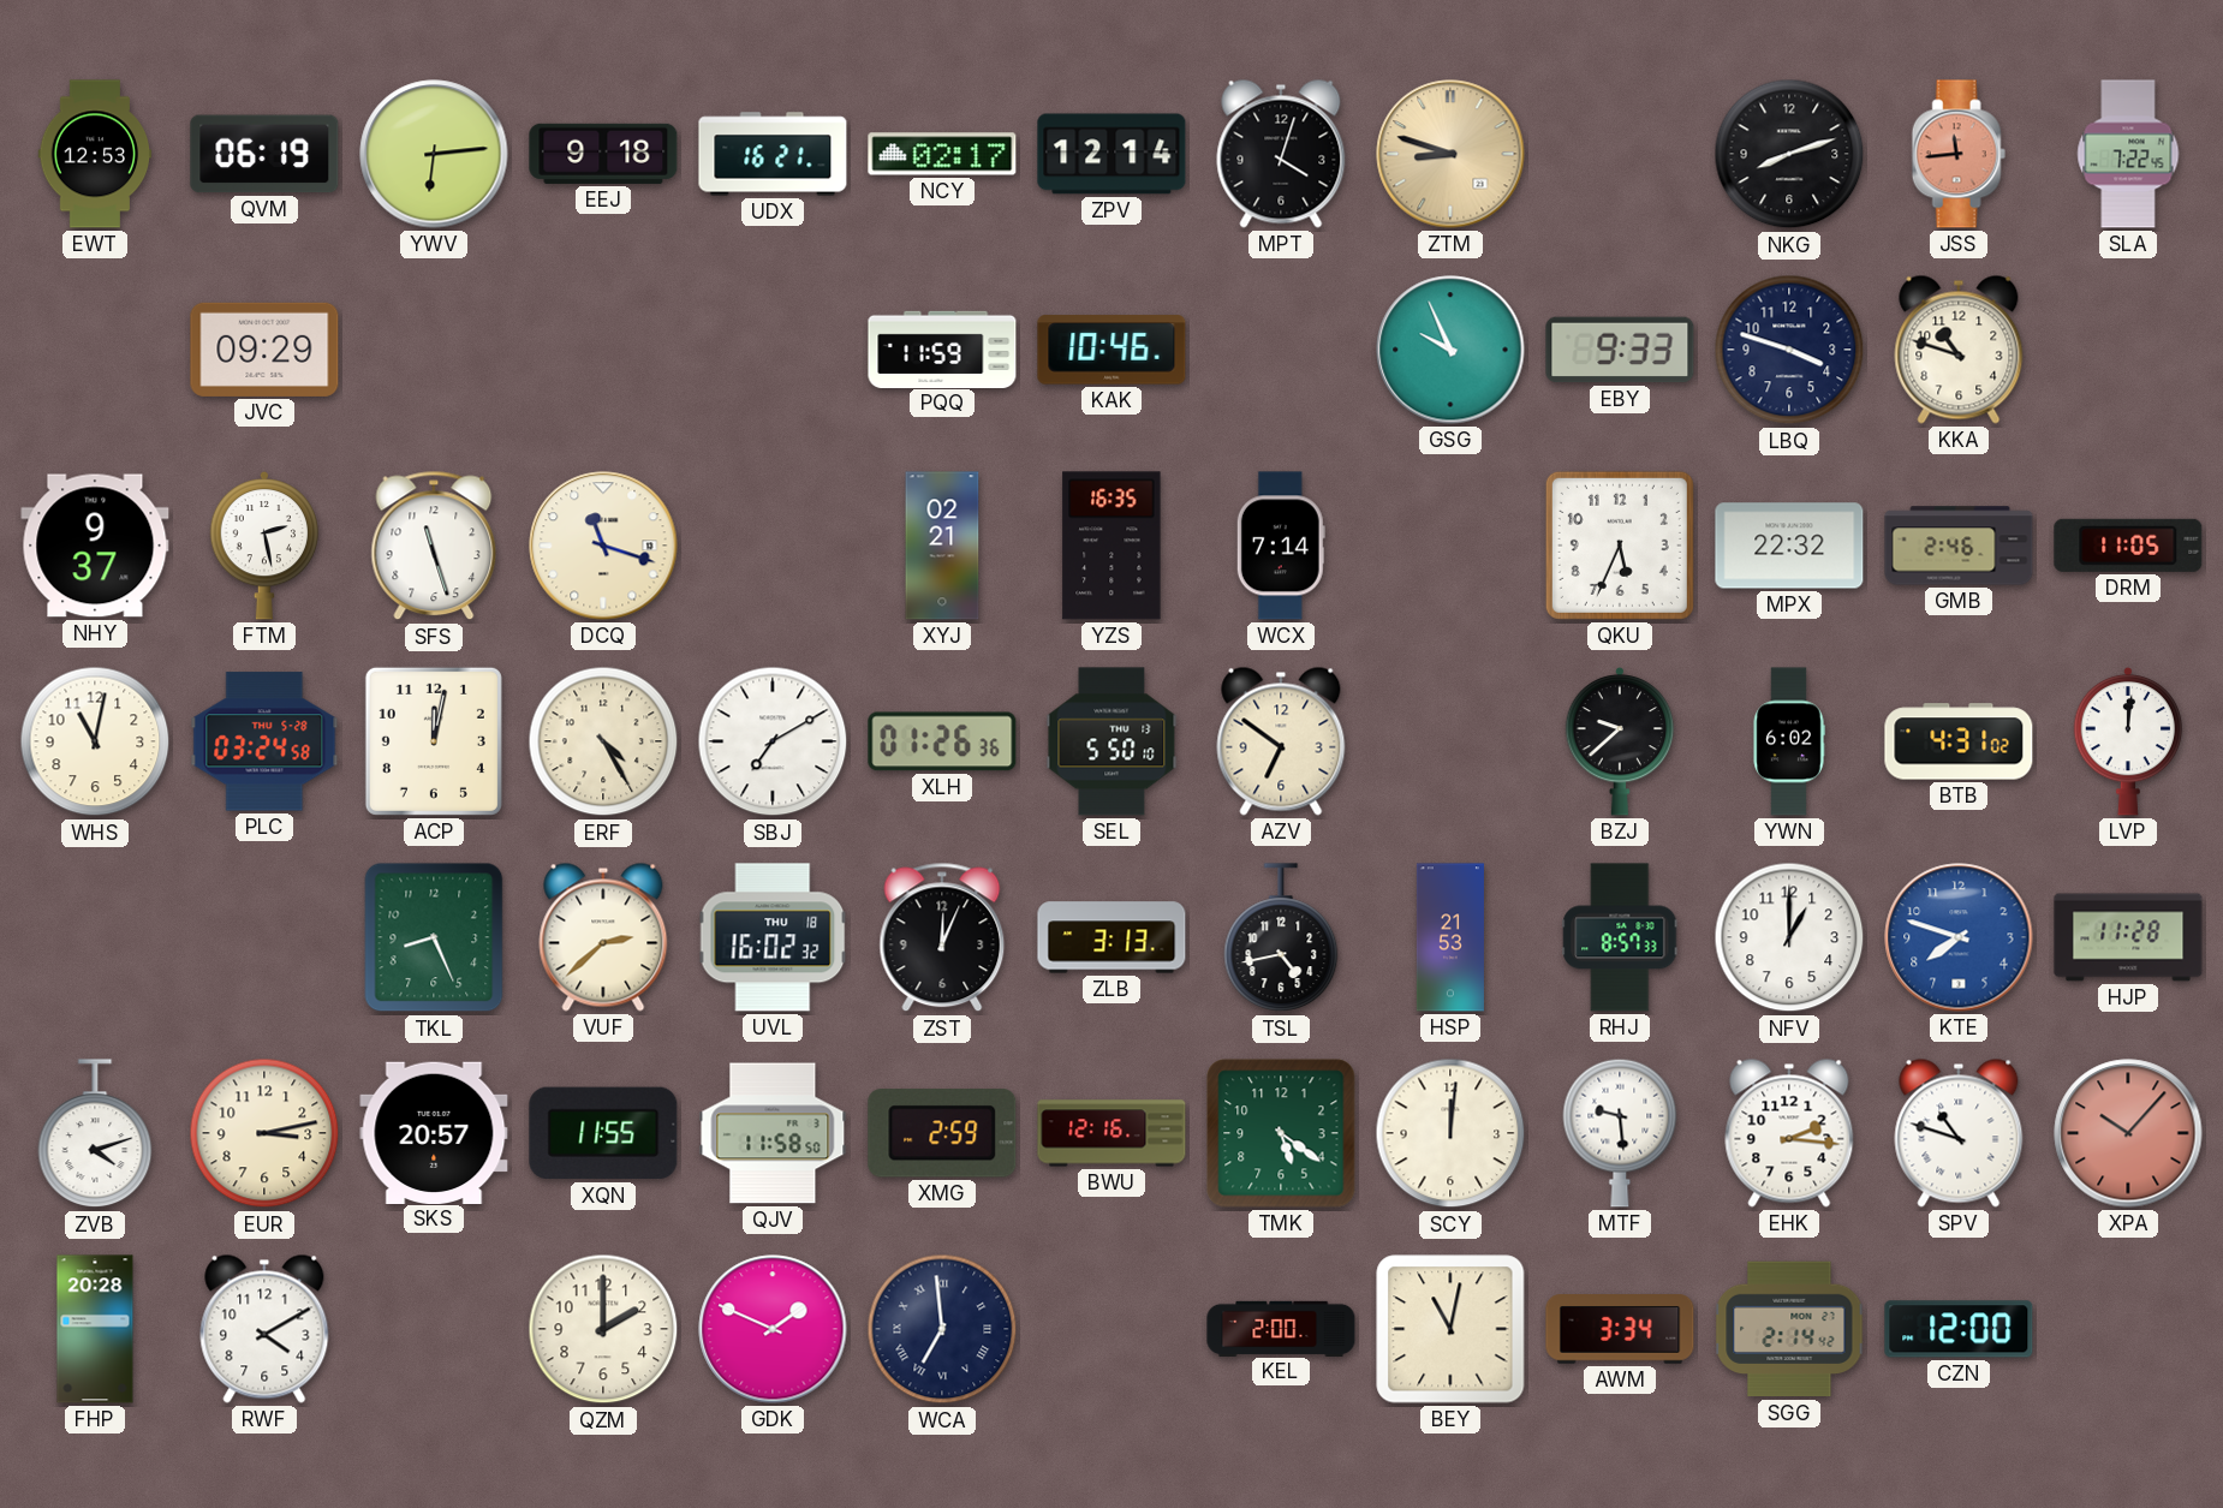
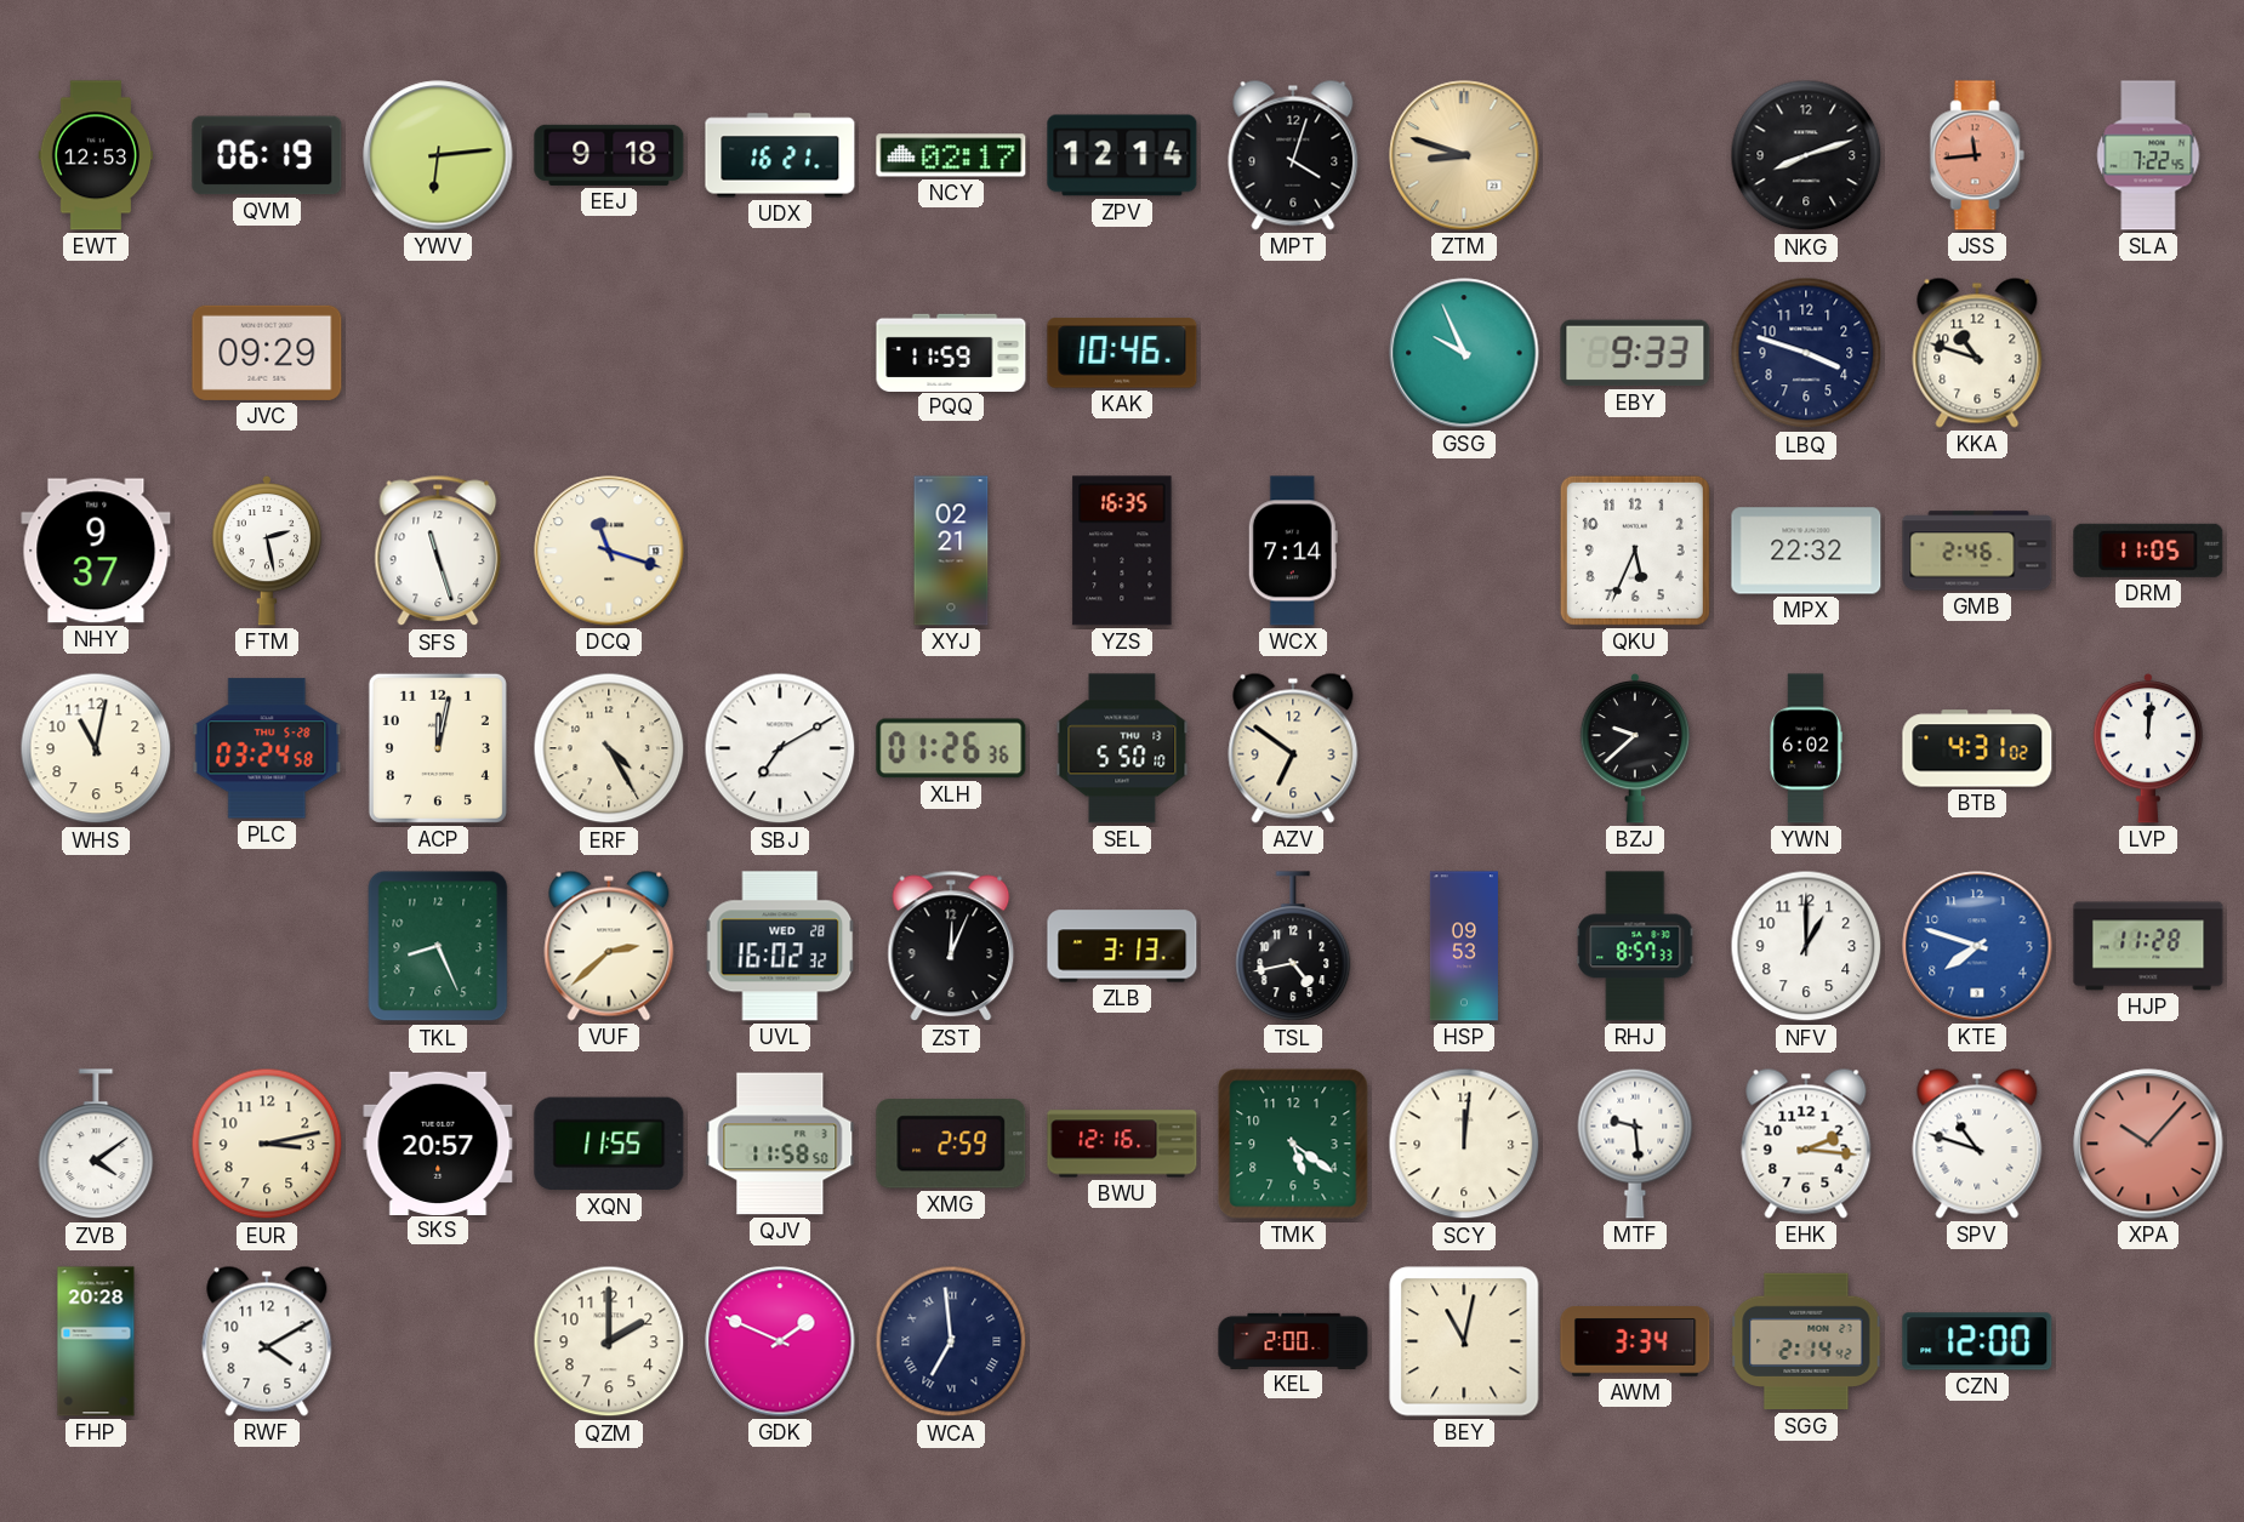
UVL date: THU 18 -> WED 28
HSP: 21:53 -> 09:53
ZVB: 4:12 -> 4:09
